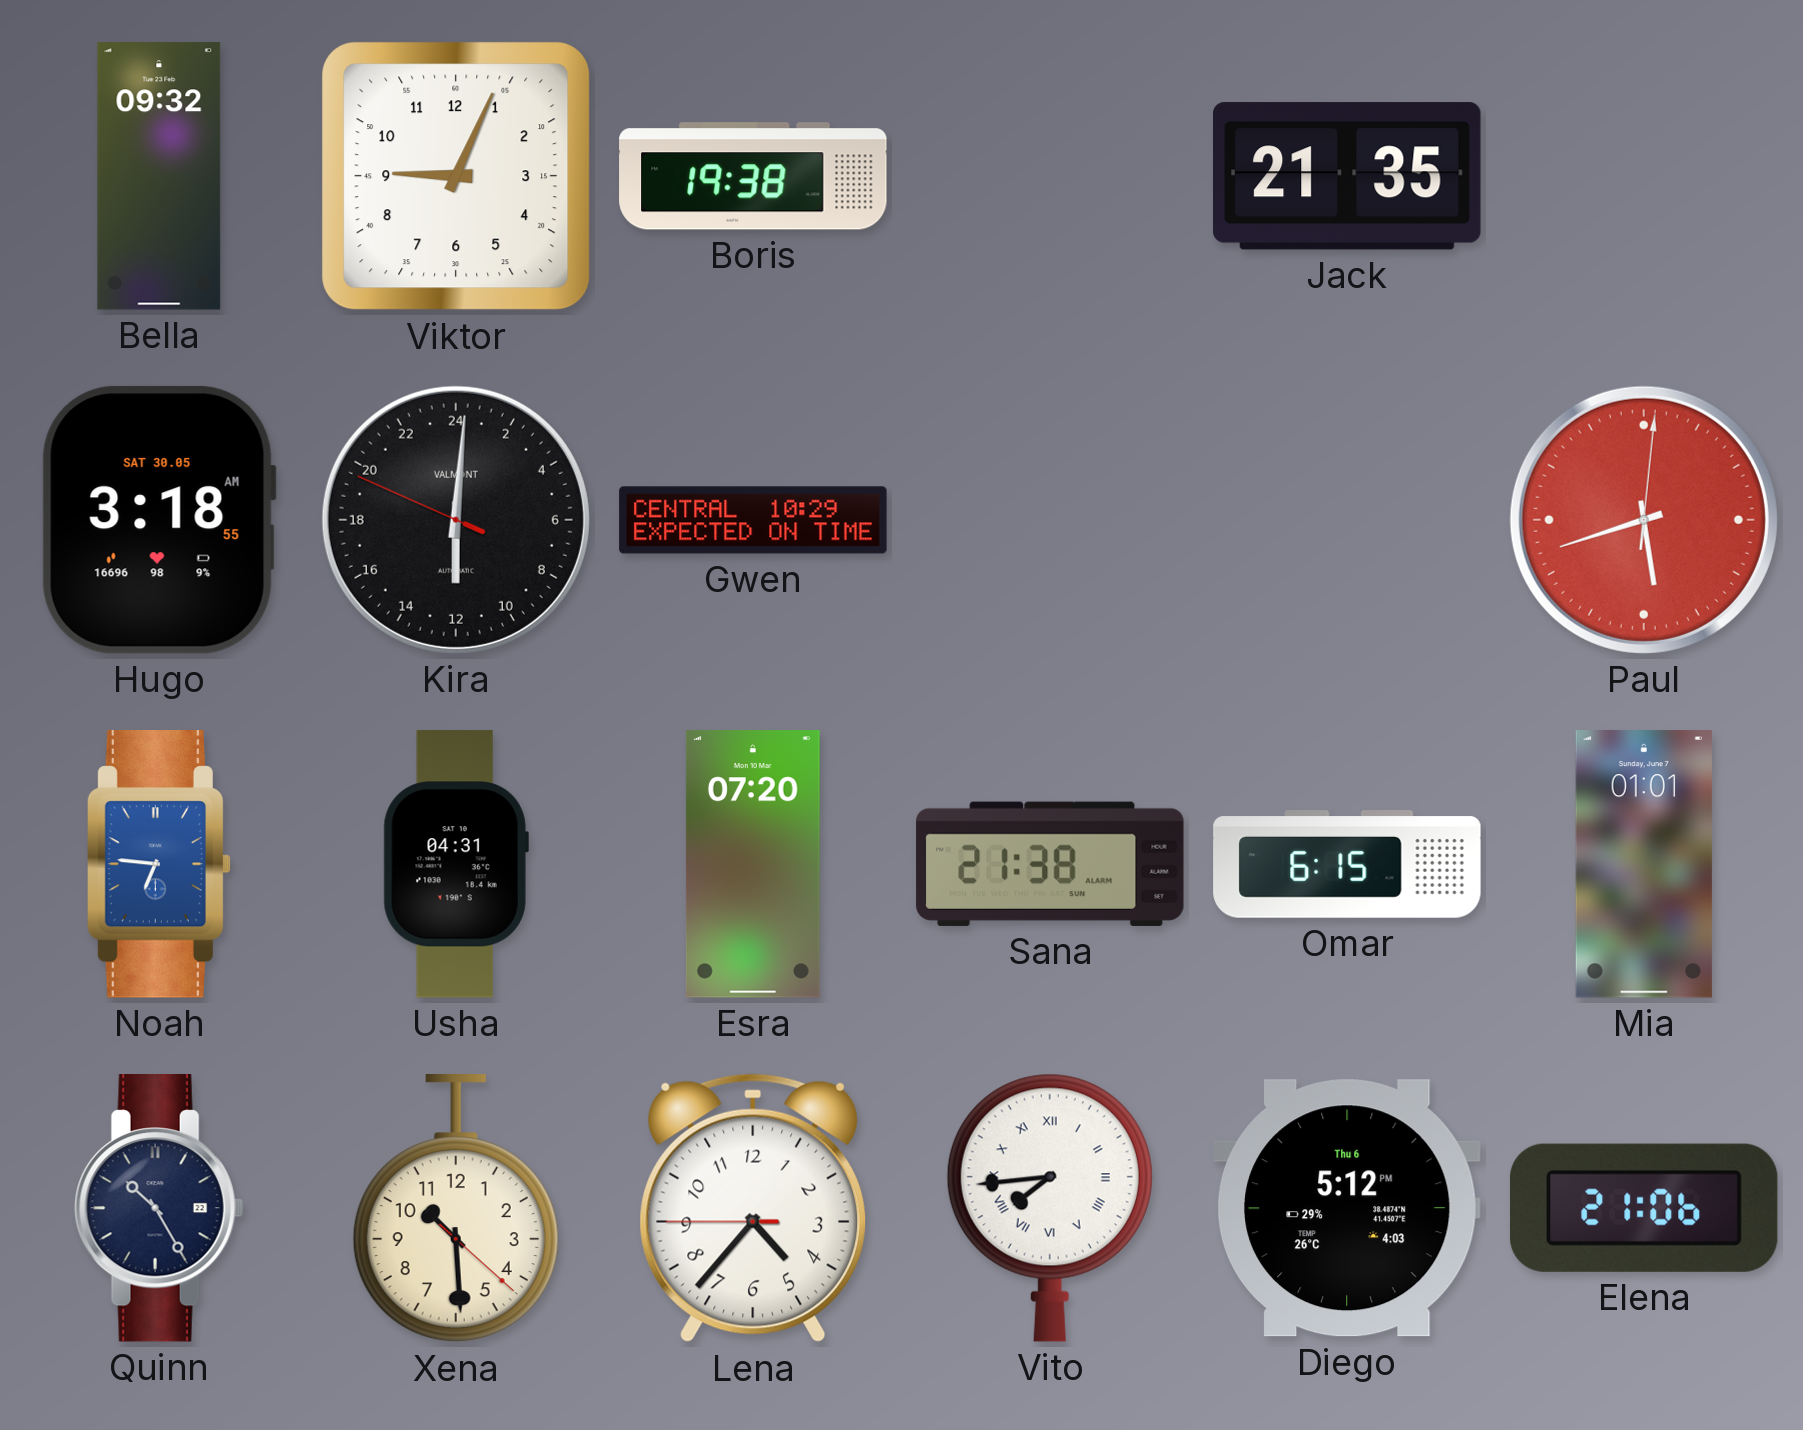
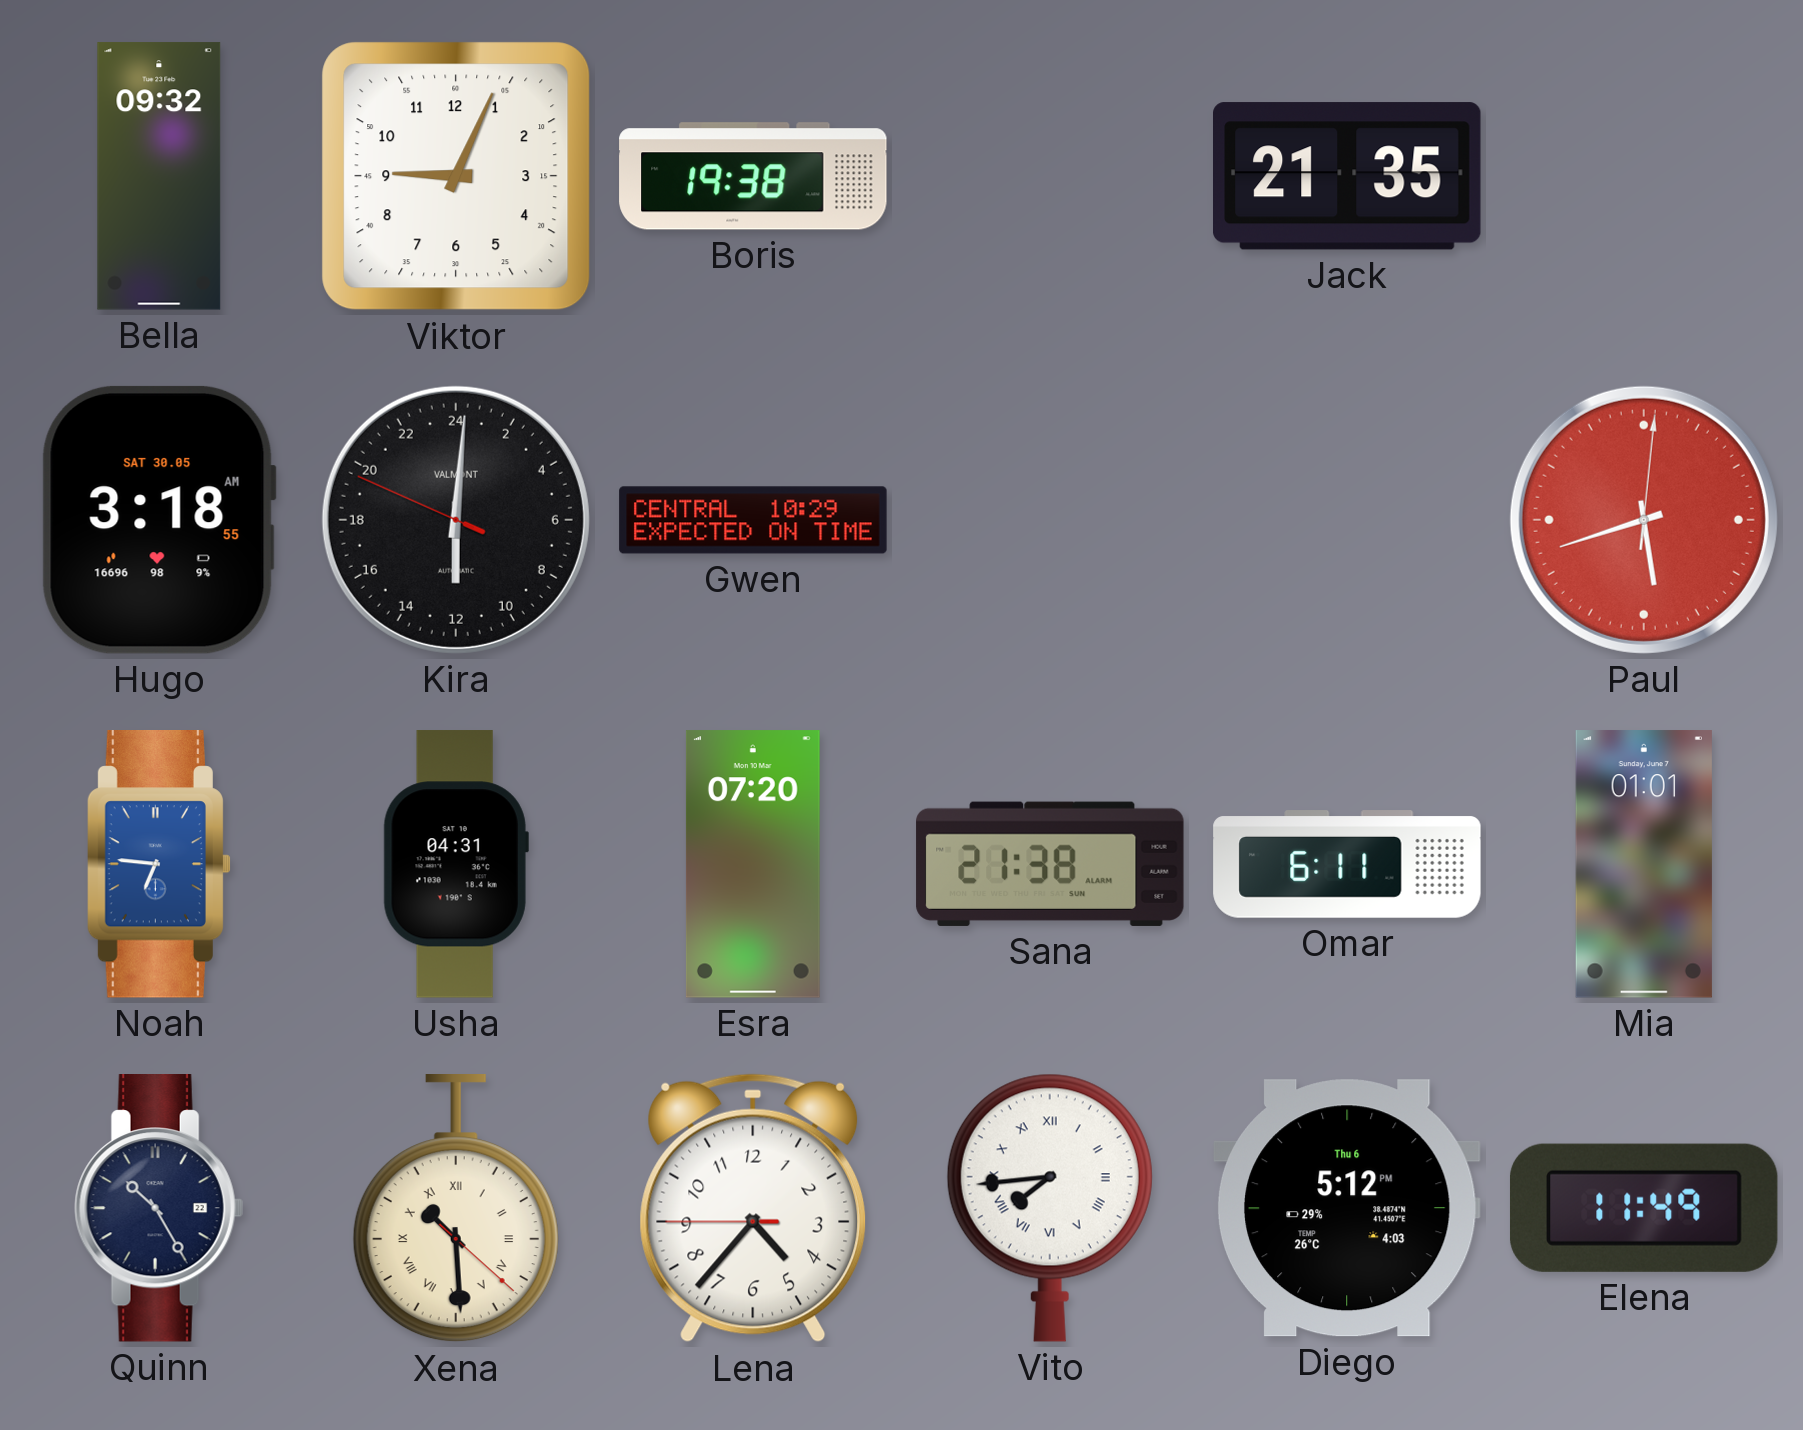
Omar: 6:15 -> 6:11
Xena numerals: Arabic -> Roman
Elena: 21:06 -> 11:49
